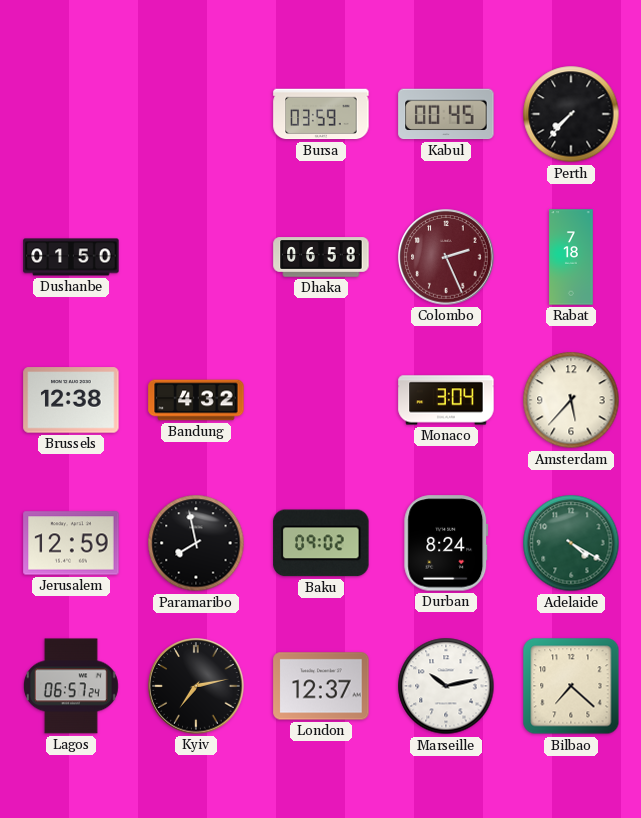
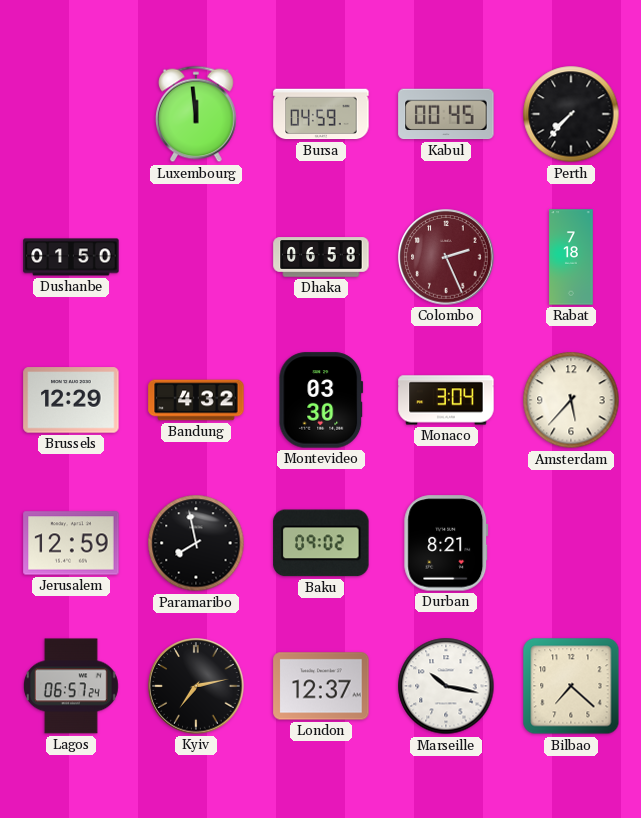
Luxembourg: none -> 11:59
Bursa: 03:59 -> 04:59
Brussels: 12:38 -> 12:29
Montevideo: none -> 03:30
Durban: 8:24 -> 8:21
Adelaide: 4:20 -> none
Marseille: 10:13 -> 10:17
